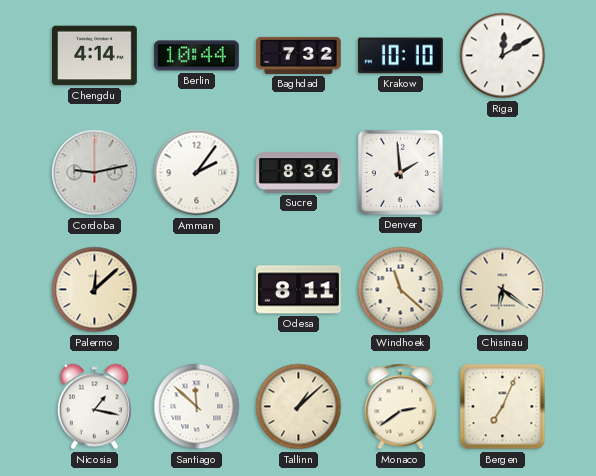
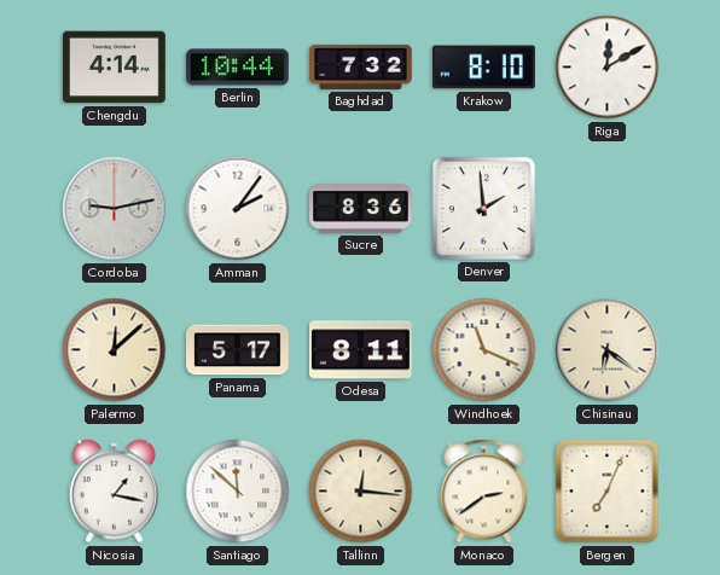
Krakow: 10:10 -> 8:10
Panama: none -> 5:17
Windhoek: 11:22 -> 11:19
Tallinn: 1:08 -> 12:16
